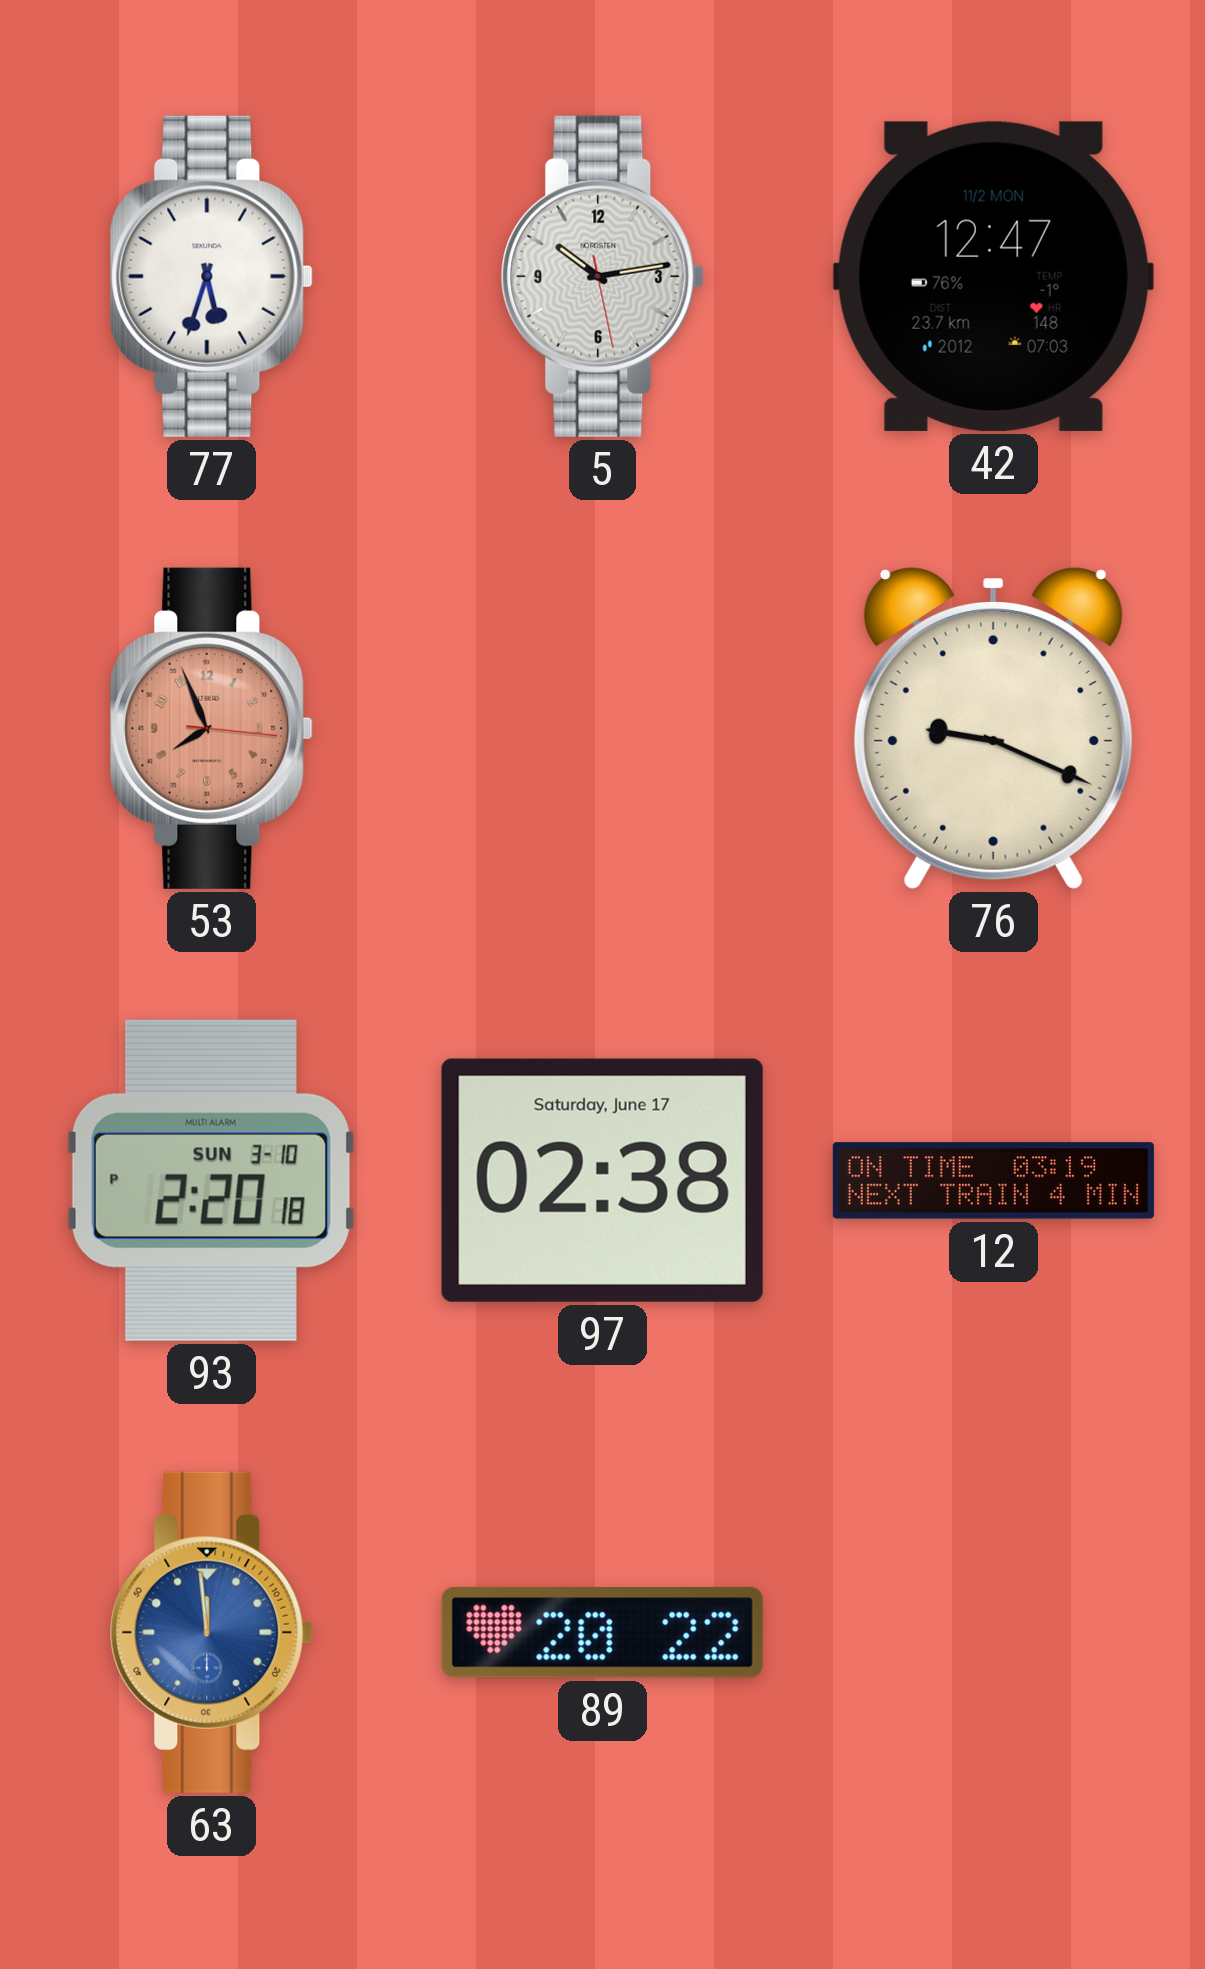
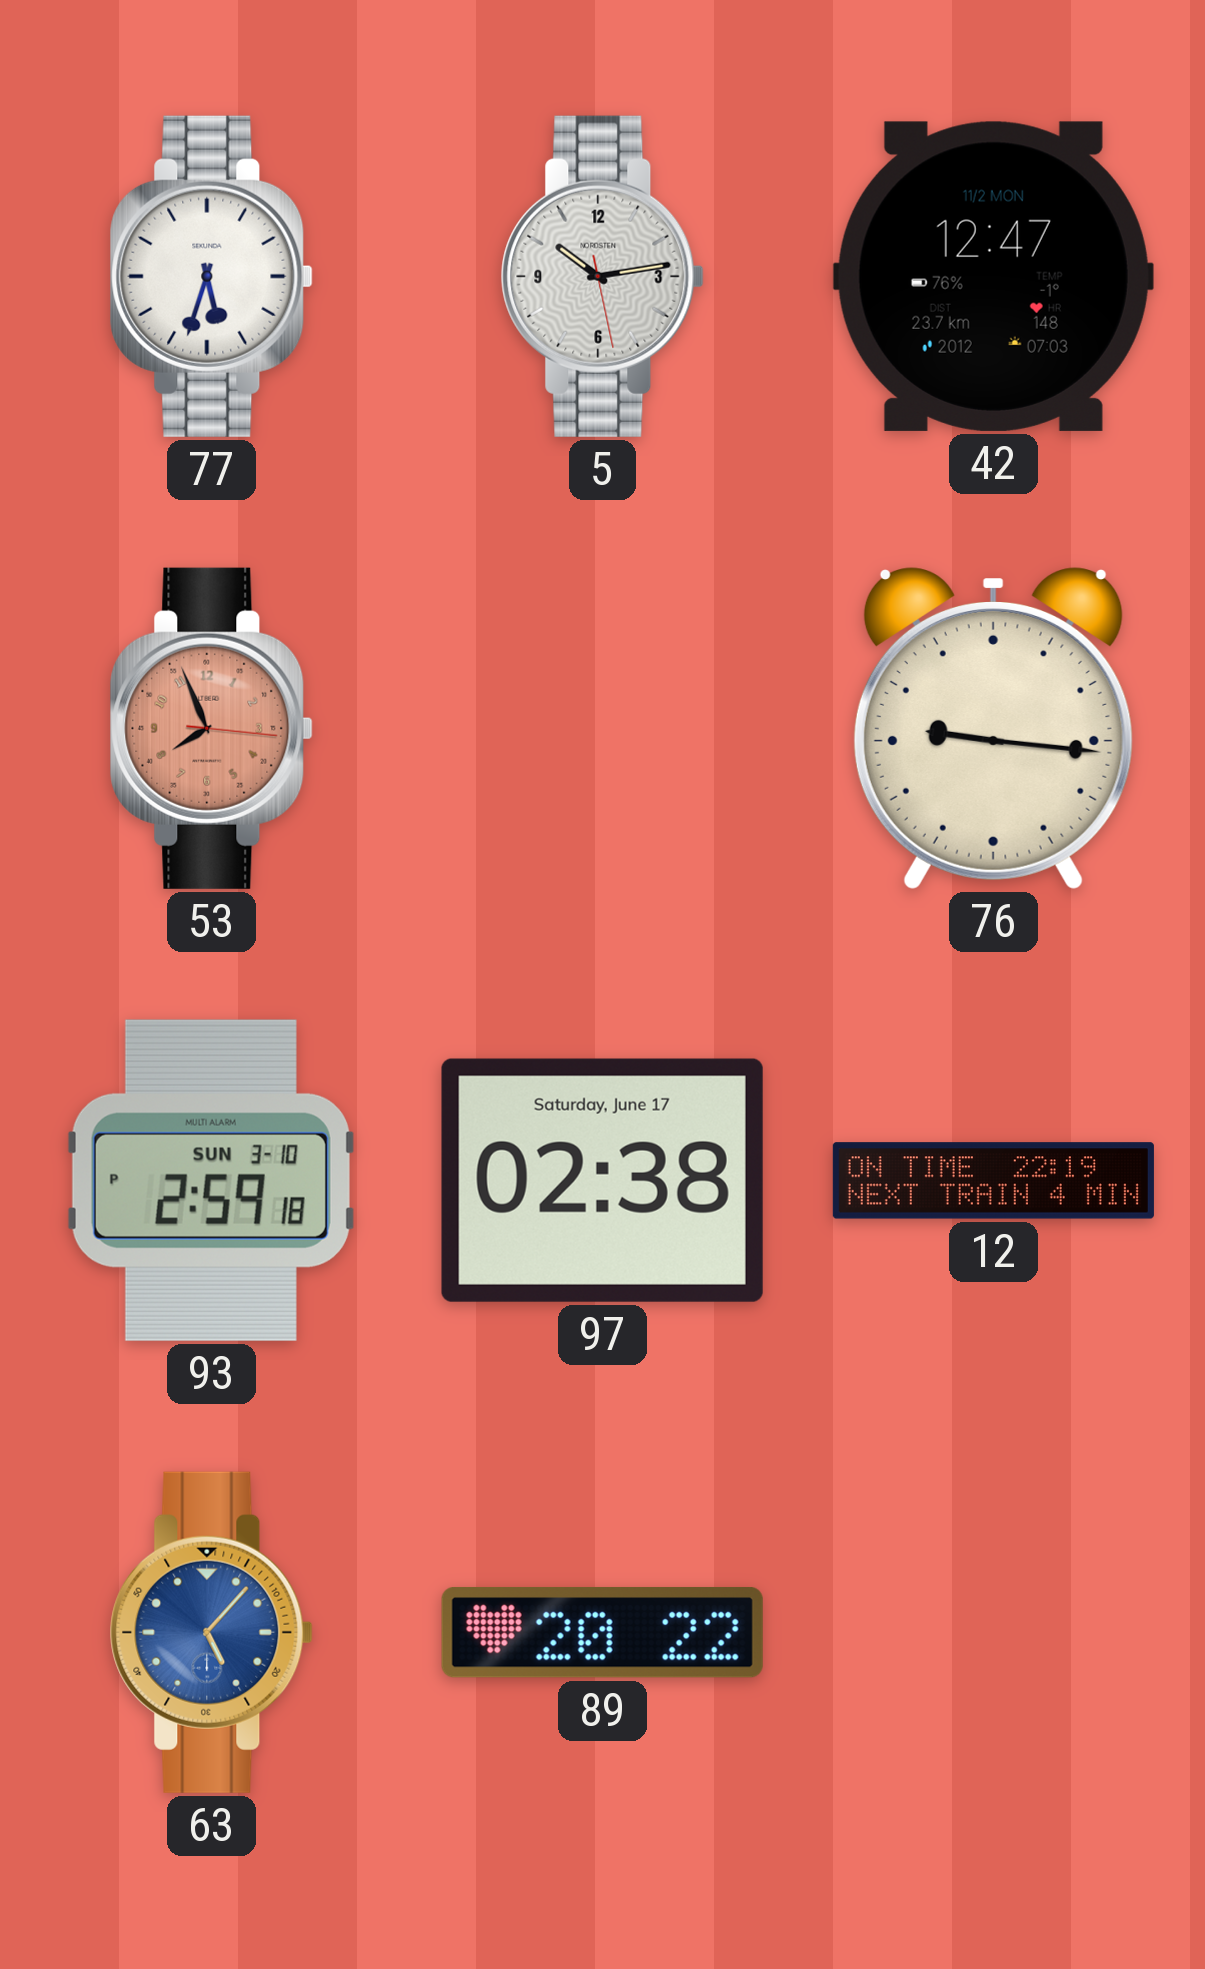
76: 9:19 -> 9:16
93: 2:20 -> 2:59
12: 03:19 -> 22:19
63: 11:59 -> 5:07
